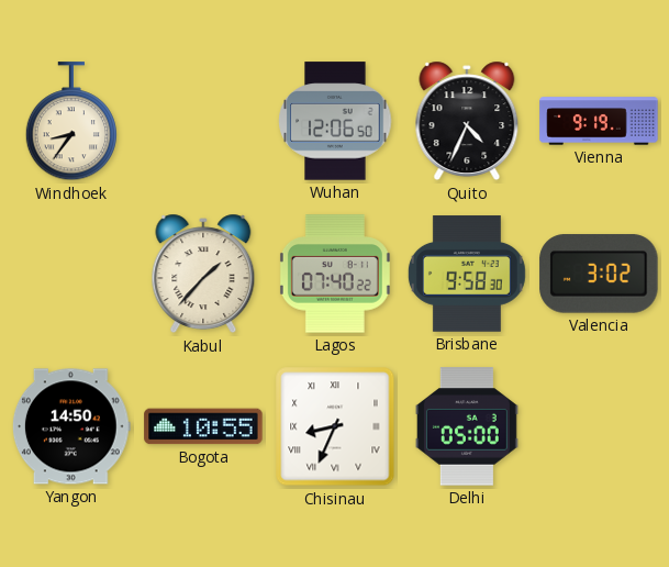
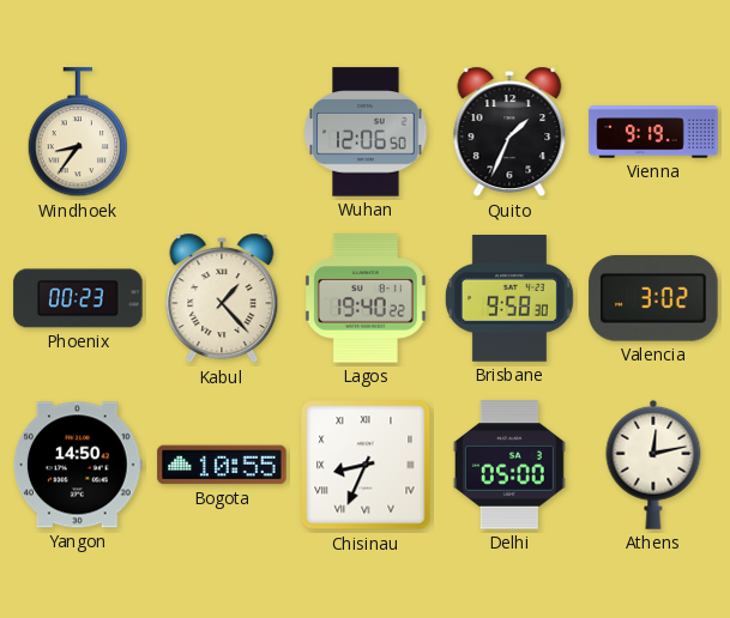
Quito: 4:34 -> 1:34
Phoenix: none -> 00:23
Kabul: 1:37 -> 1:23
Lagos: 07:40 -> 19:40
Athens: none -> 12:13
